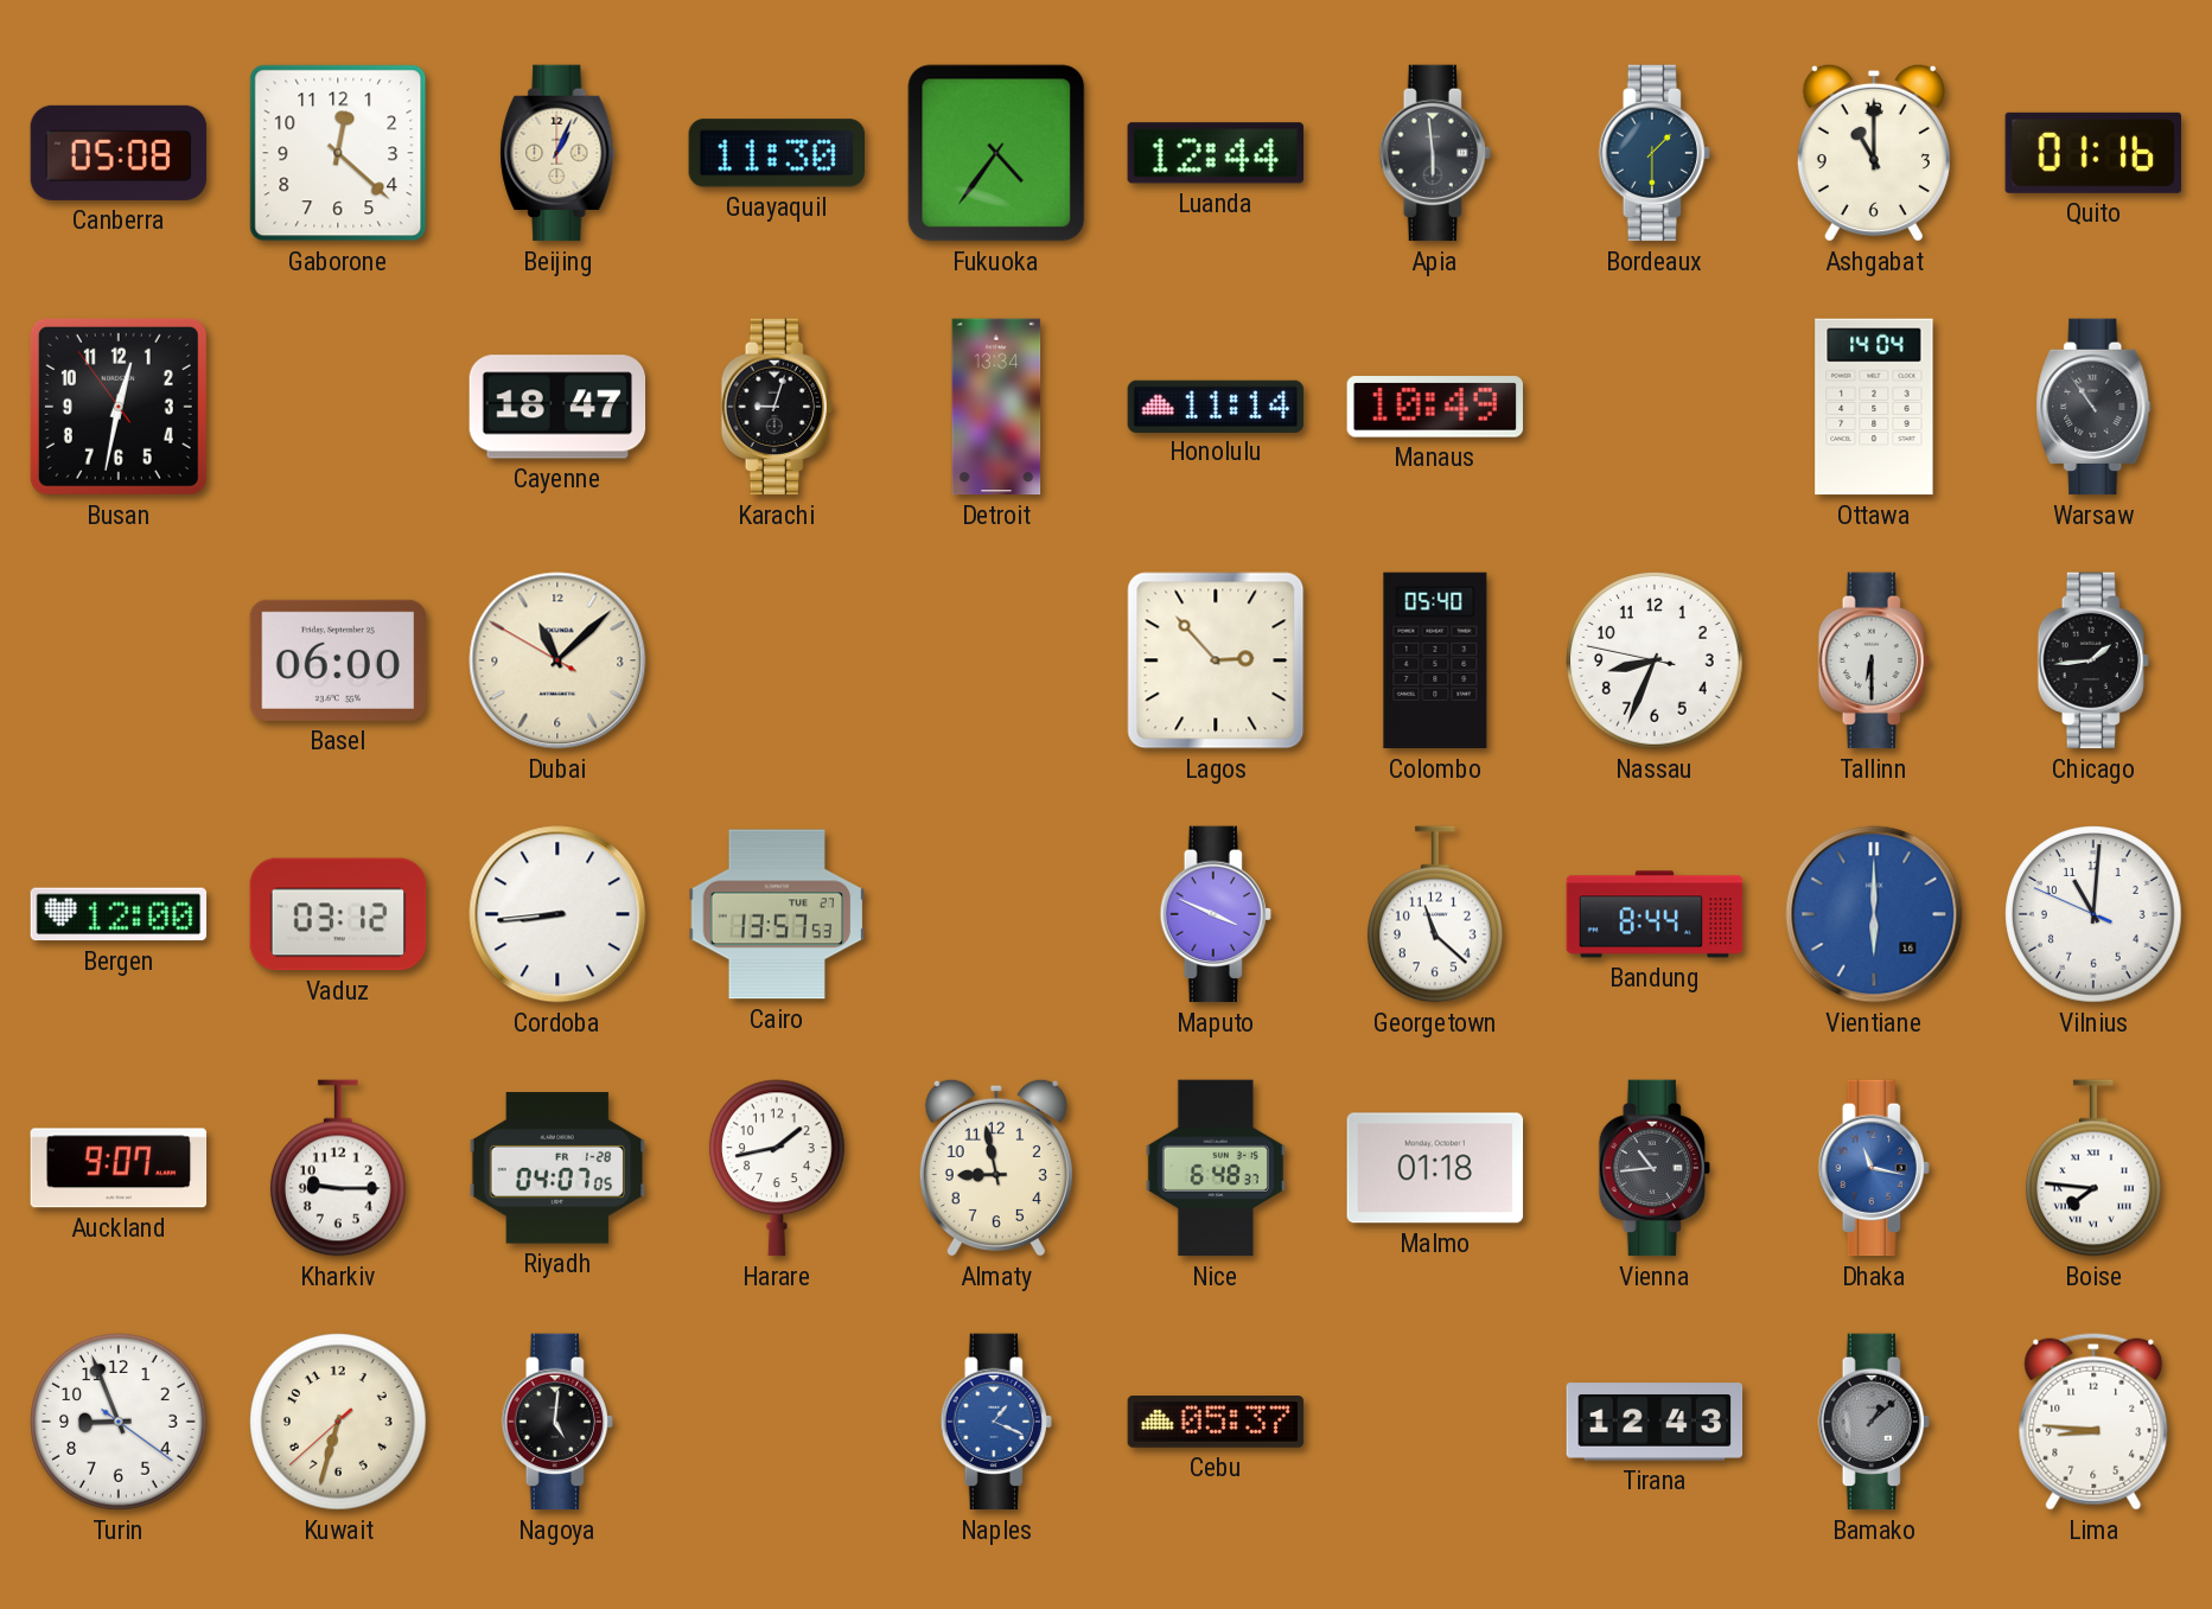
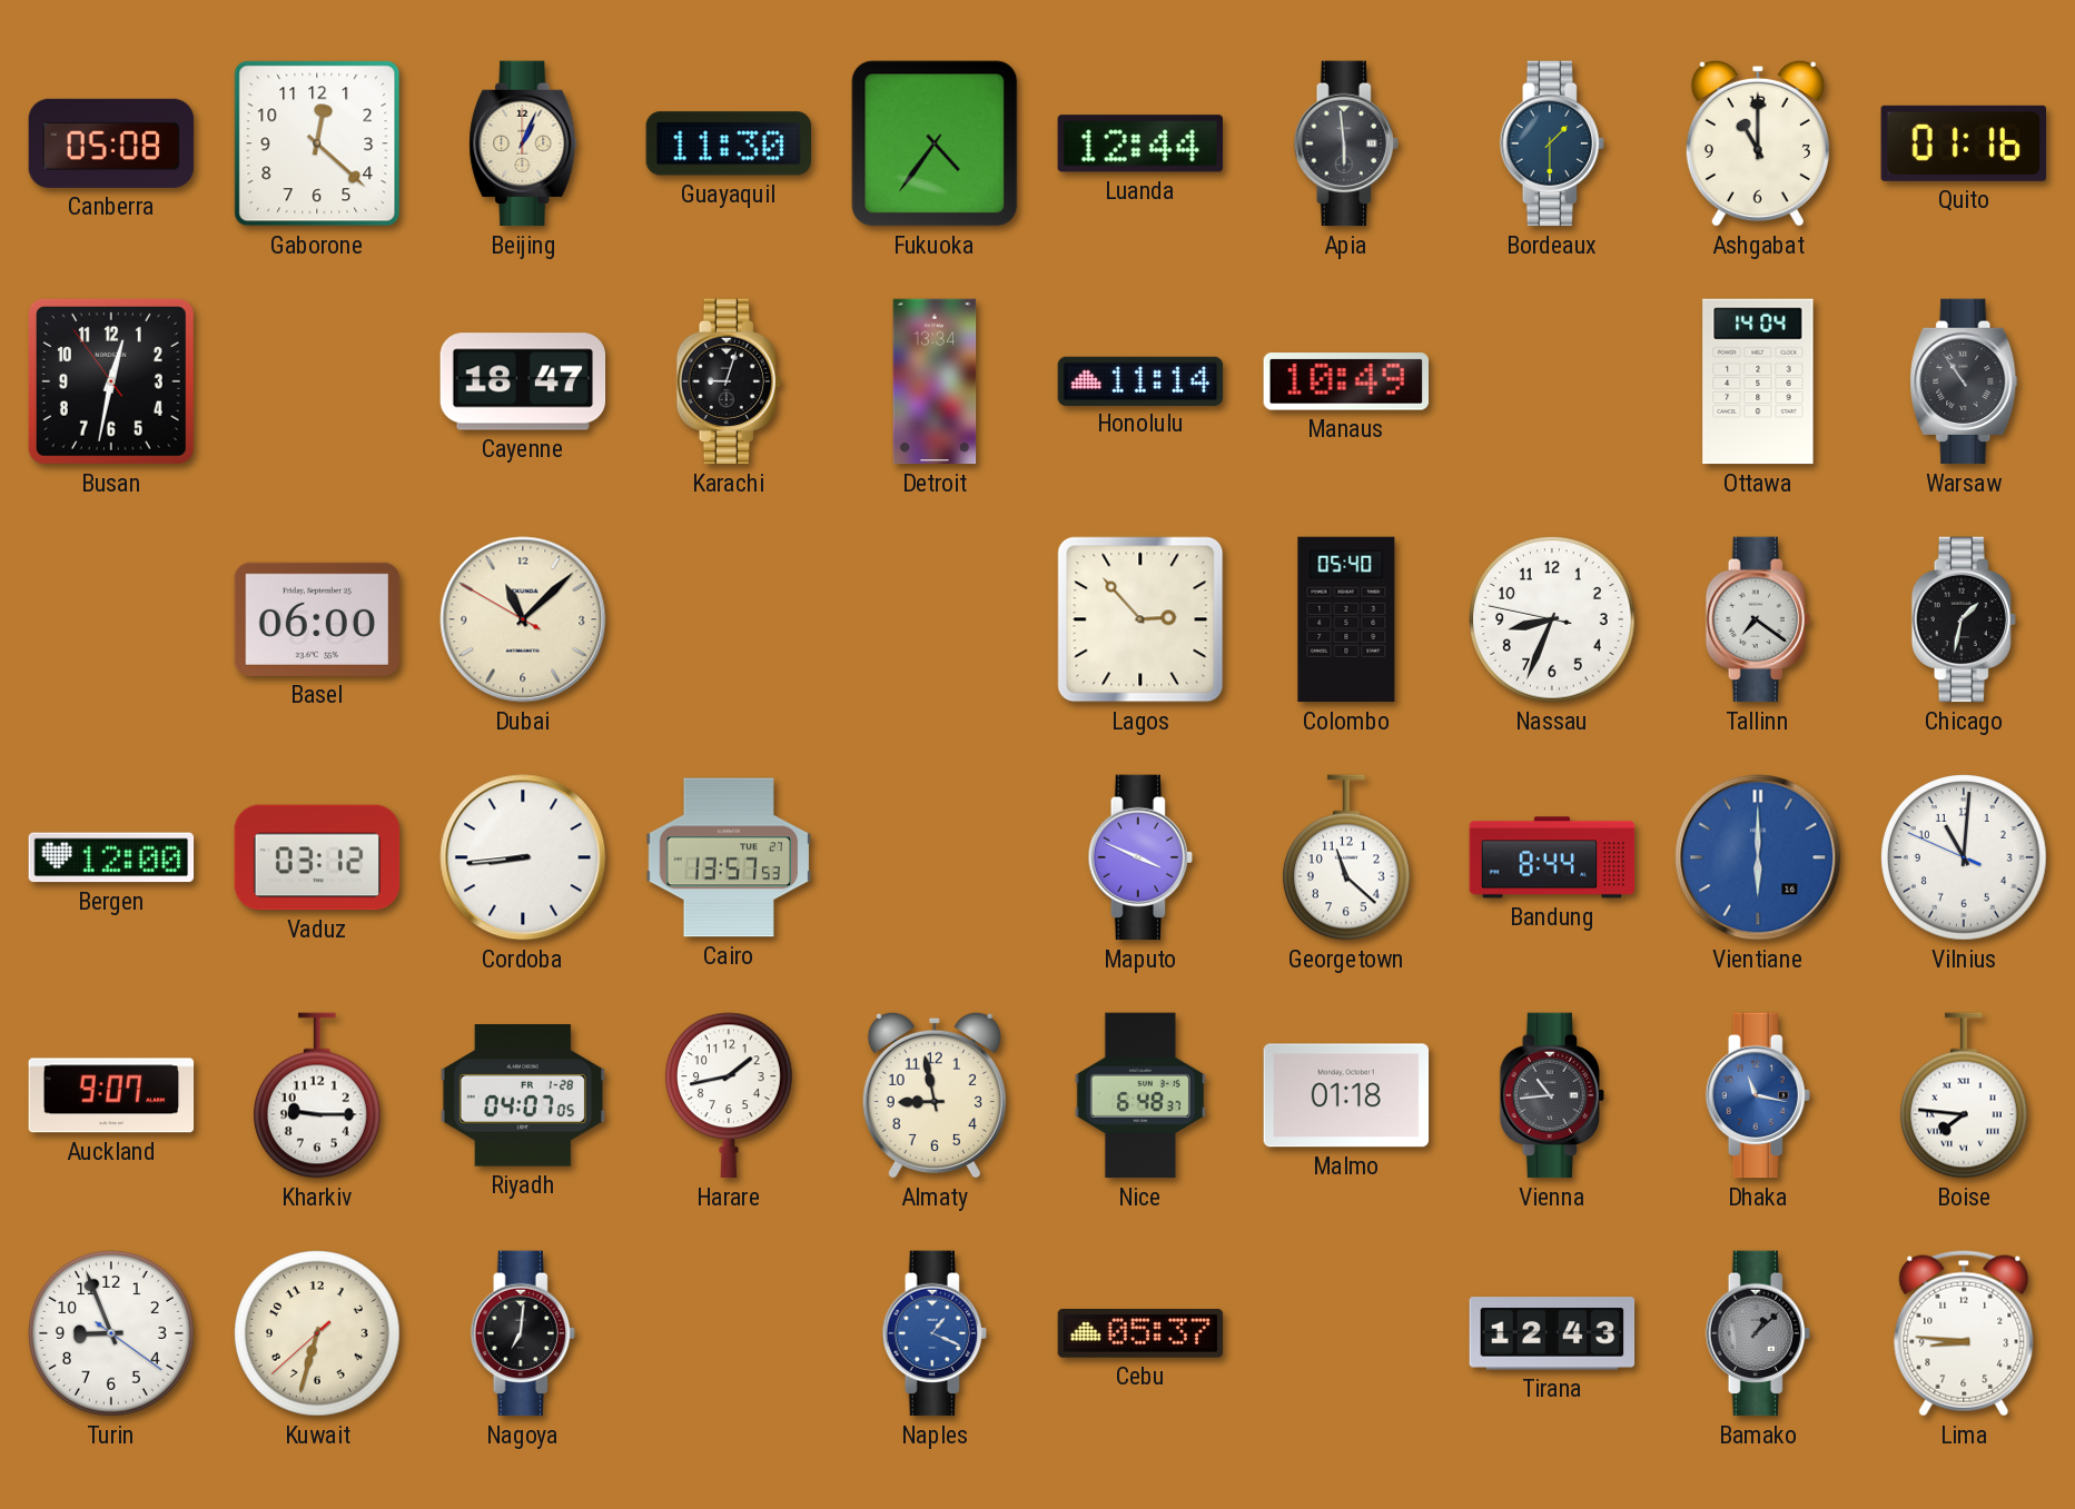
Tallinn: 6:30 -> 7:21
Chicago: 1:44 -> 1:32
Nagoya: 5:01 -> 7:01
